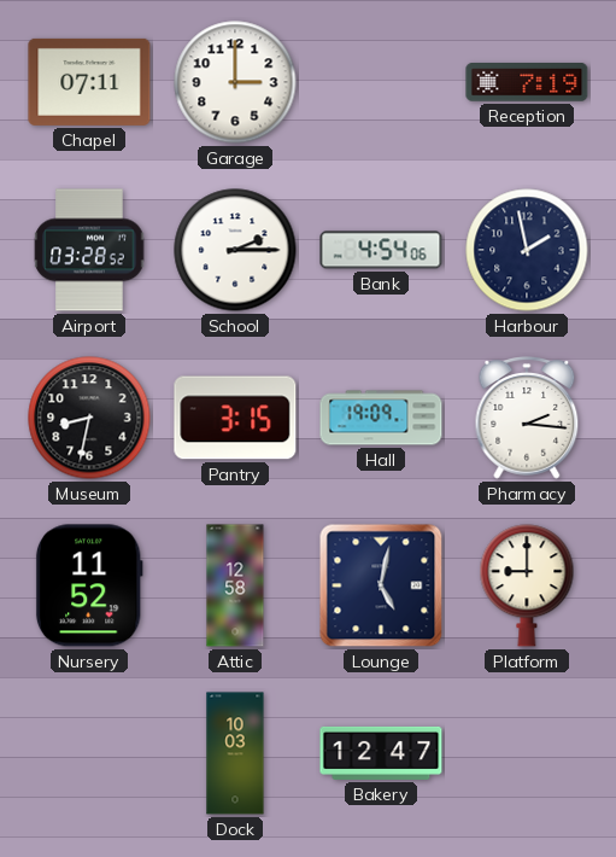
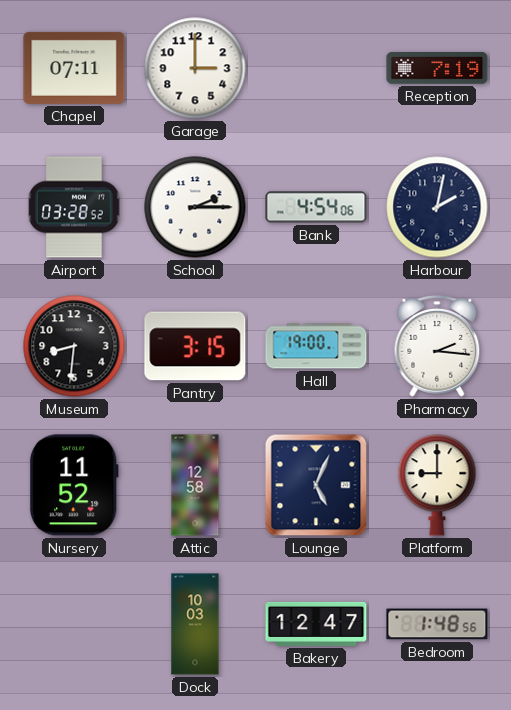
Harbour: 1:58 -> 2:02
Museum: 8:32 -> 8:31
Hall: 19:09 -> 19:00
Lounge: 5:02 -> 5:04
Bedroom: none -> 1:48
